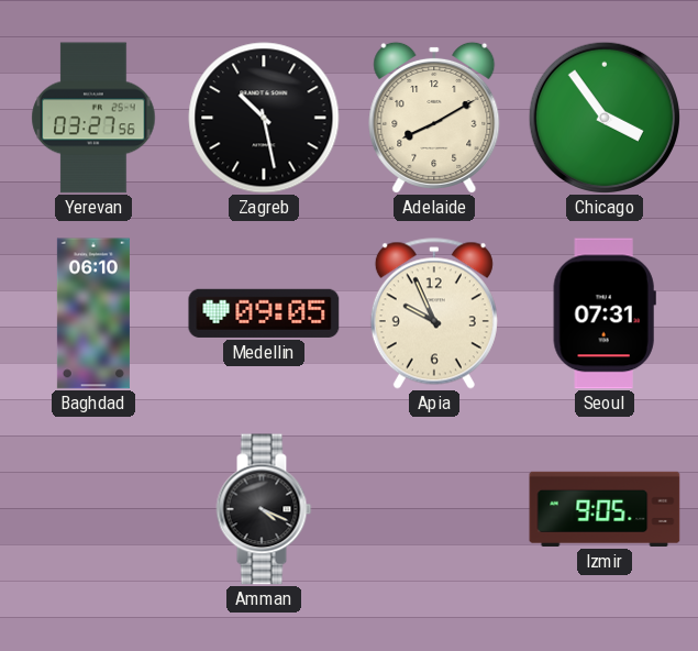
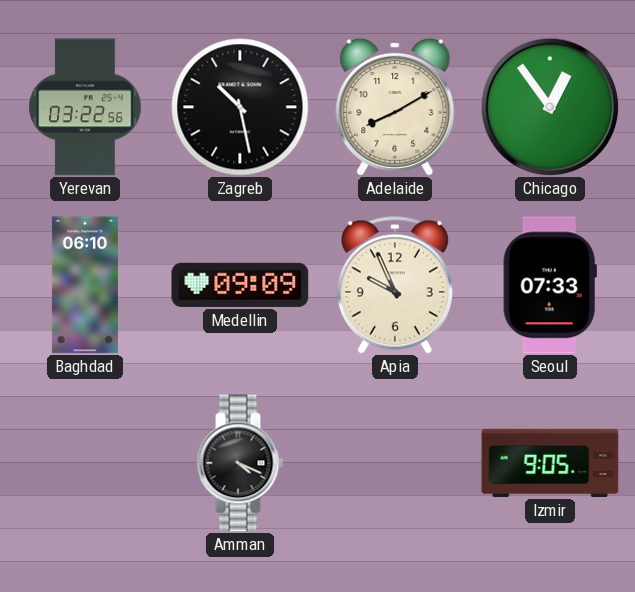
Yerevan: 03:27 -> 03:22
Chicago: 3:54 -> 12:54
Medellin: 09:05 -> 09:09
Seoul: 07:31 -> 07:33
